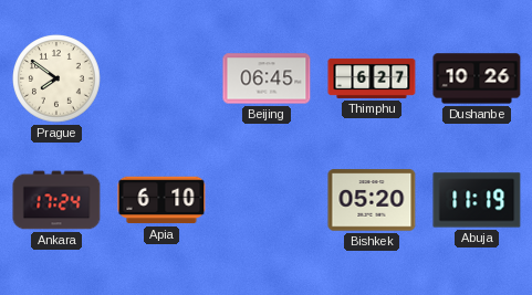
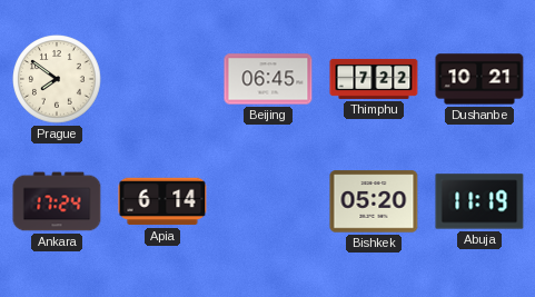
Thimphu: 6:27 -> 7:22
Dushanbe: 10:26 -> 10:21
Apia: 6:10 -> 6:14
